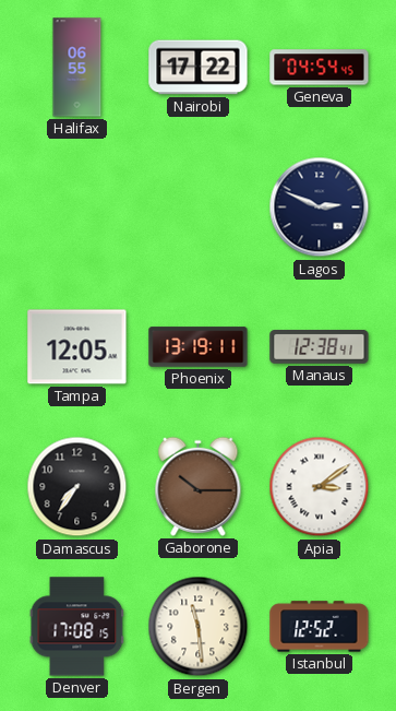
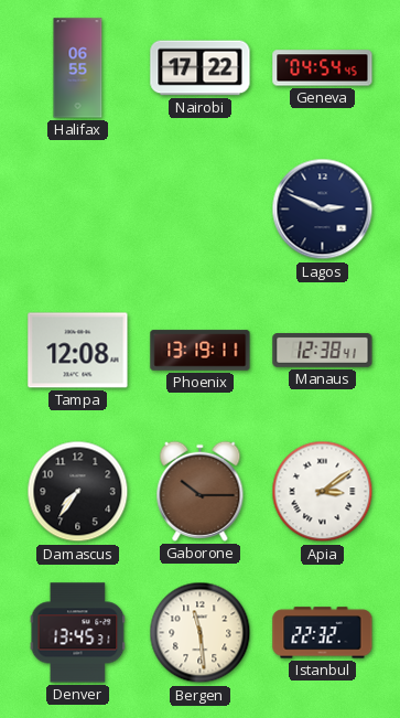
Tampa: 12:05 -> 12:08
Denver: 17:08 -> 13:45
Istanbul: 12:52 -> 22:32
